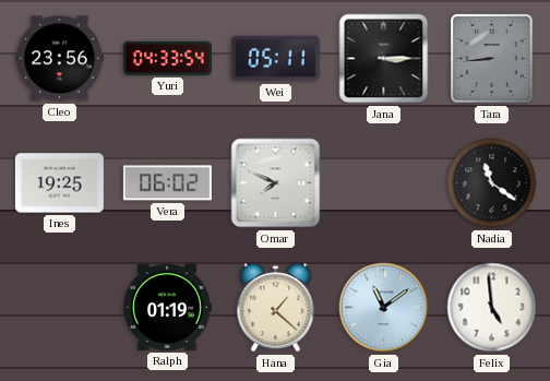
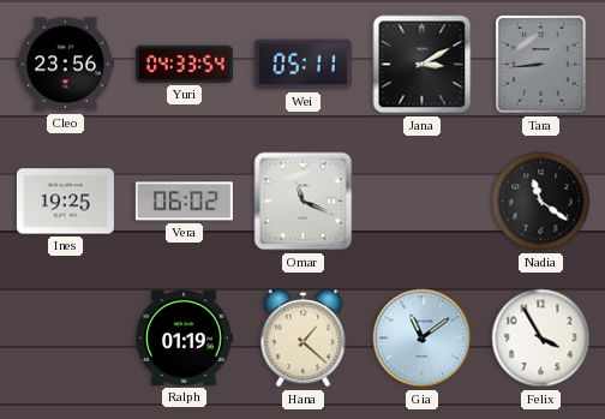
Jana: 3:15 -> 3:10
Omar: 7:49 -> 11:19
Felix: 4:59 -> 3:55
